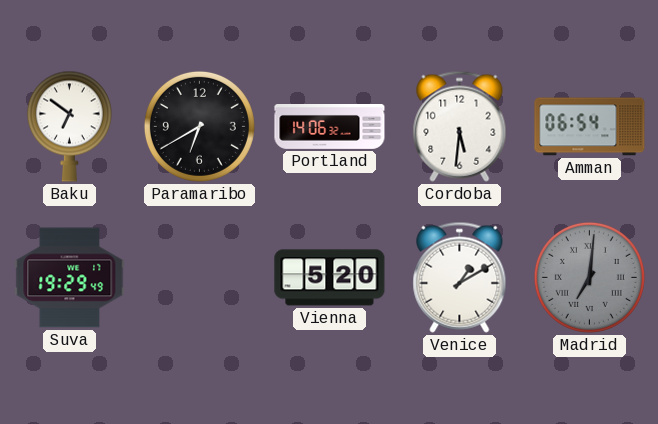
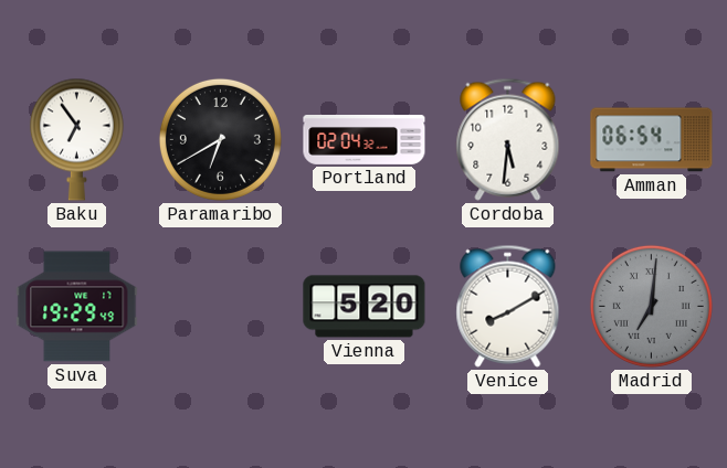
Baku: 6:51 -> 6:54
Portland: 14:06 -> 02:04
Venice: 1:10 -> 8:10
